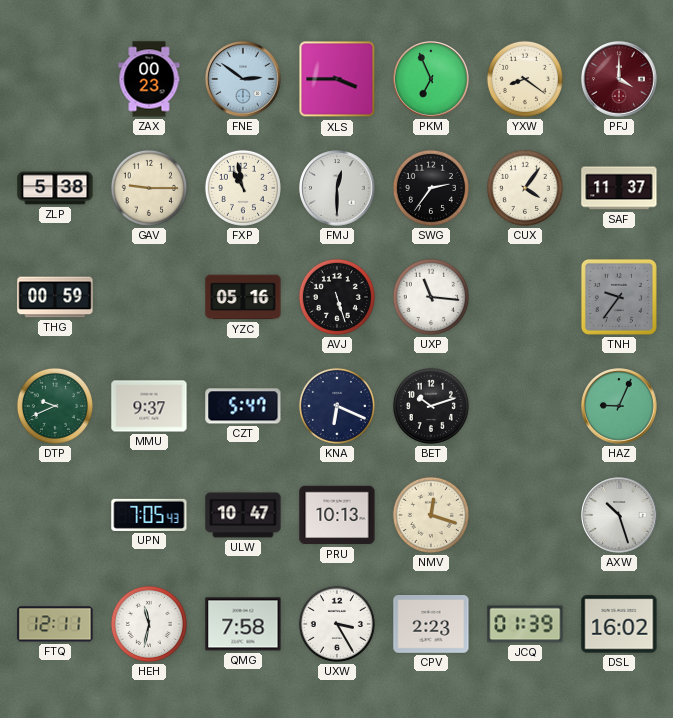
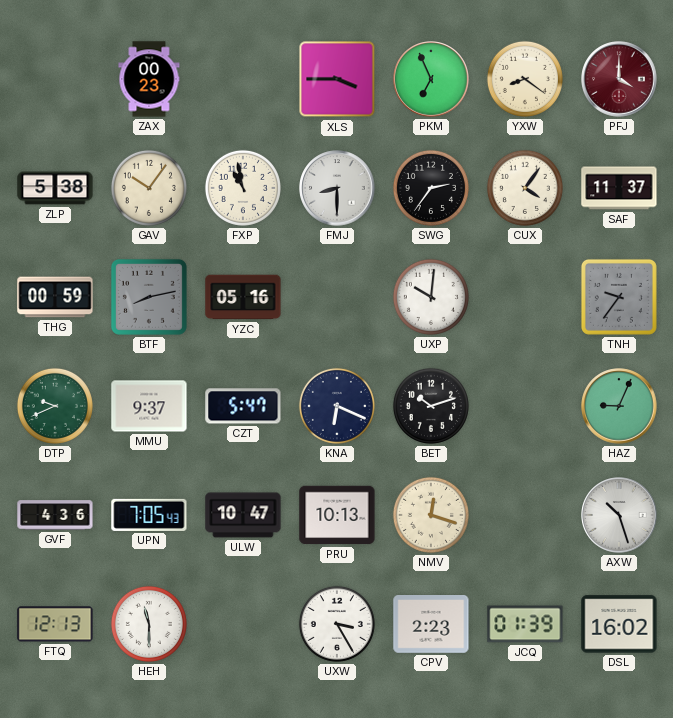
FNE: 2:51 -> none
GAV: 9:15 -> 10:06
FMJ: 12:30 -> 8:30
BTF: none -> 8:13
AVJ: 5:27 -> none
UXP: 11:16 -> 10:01
GVF: none -> 4:36
FTQ: 12:11 -> 12:13
HEH: 11:32 -> 11:30
QMG: 7:58 -> none
